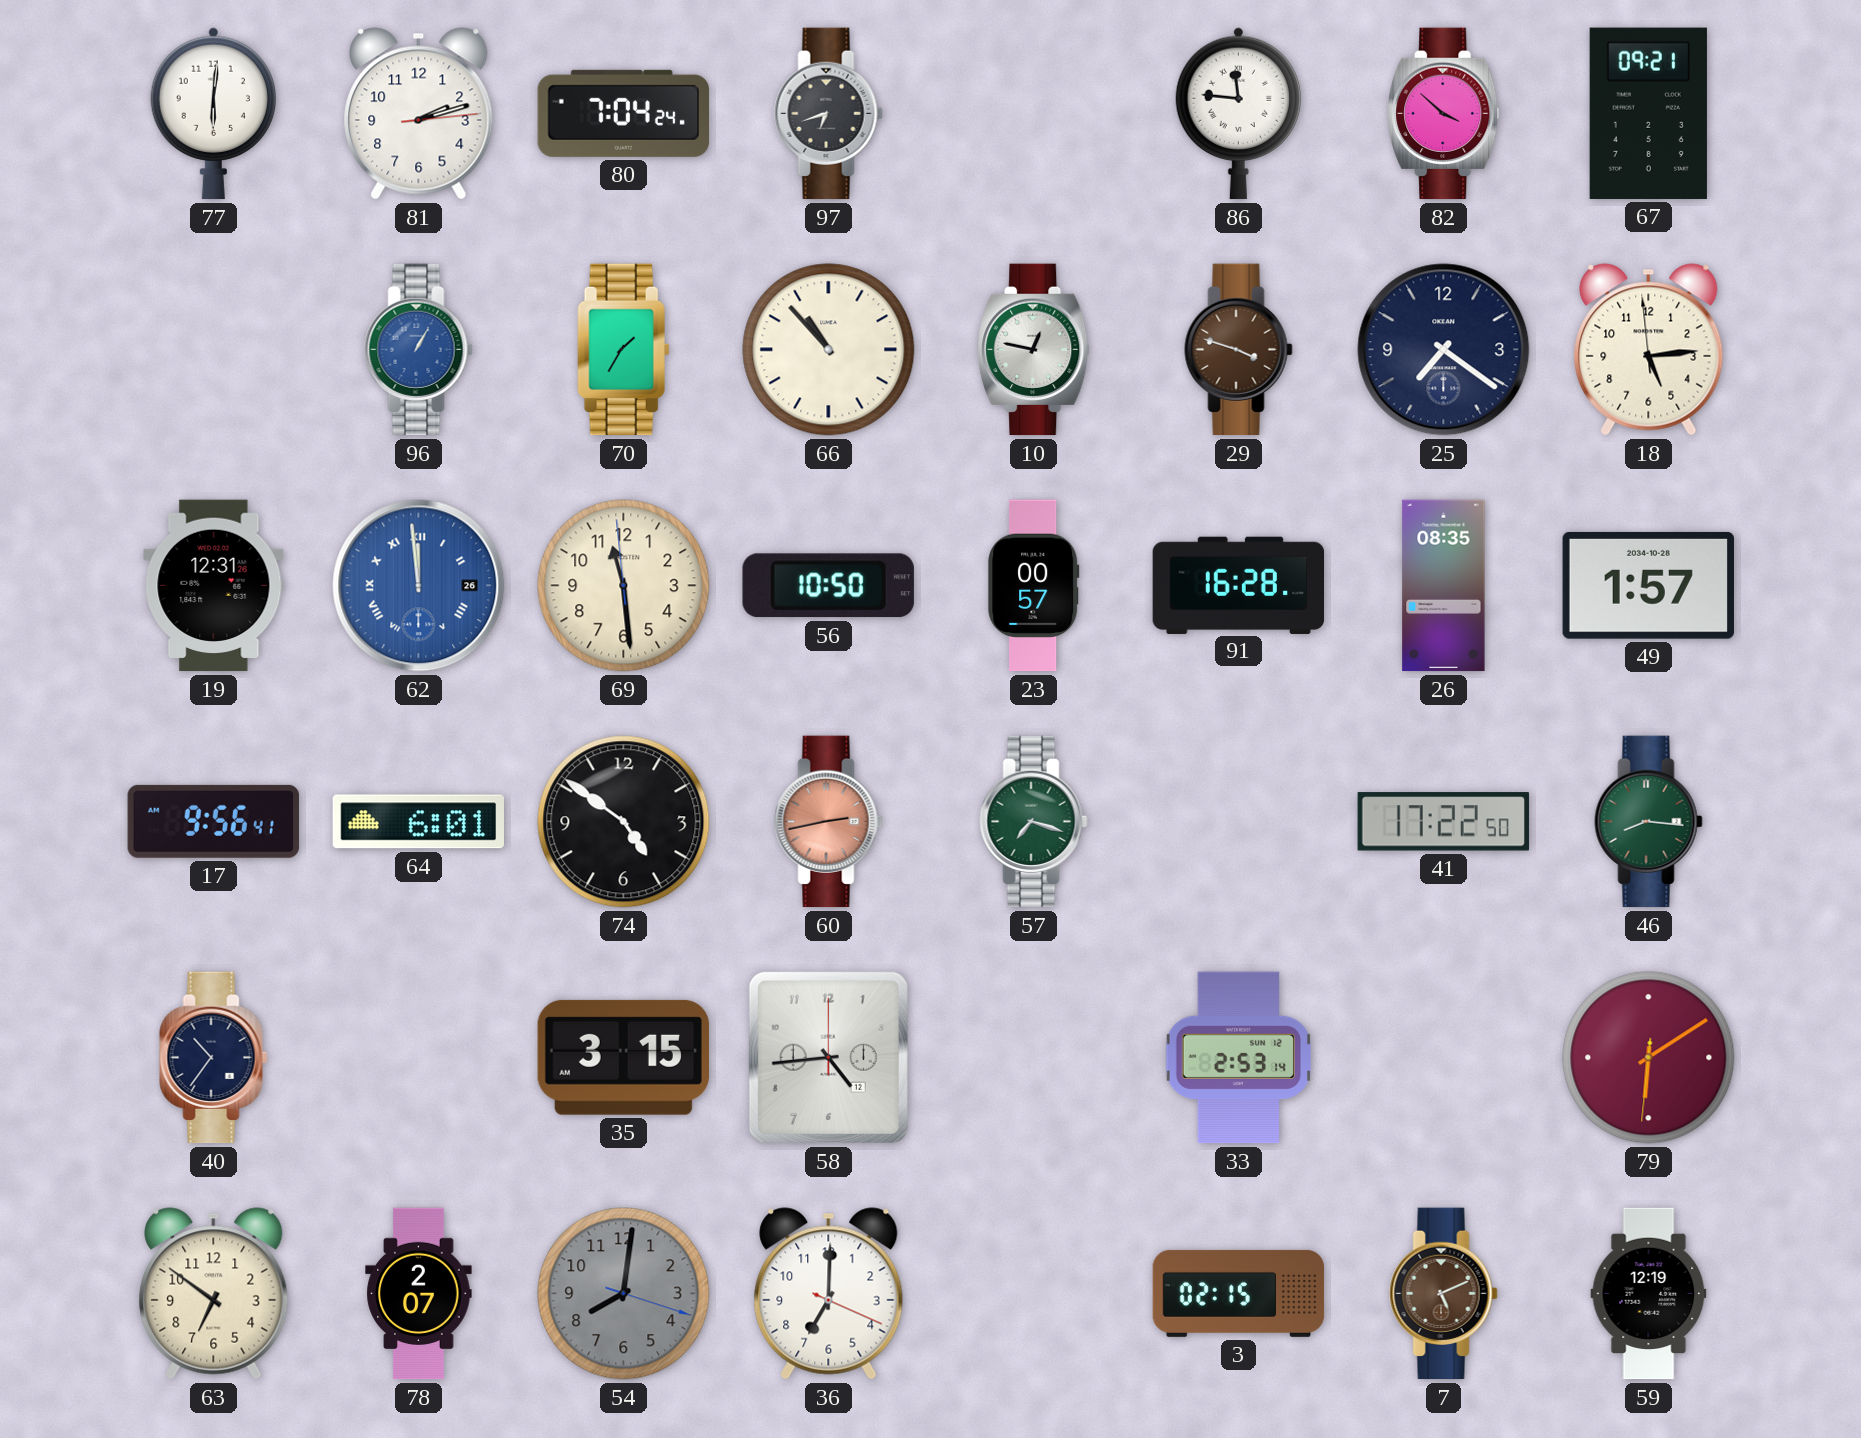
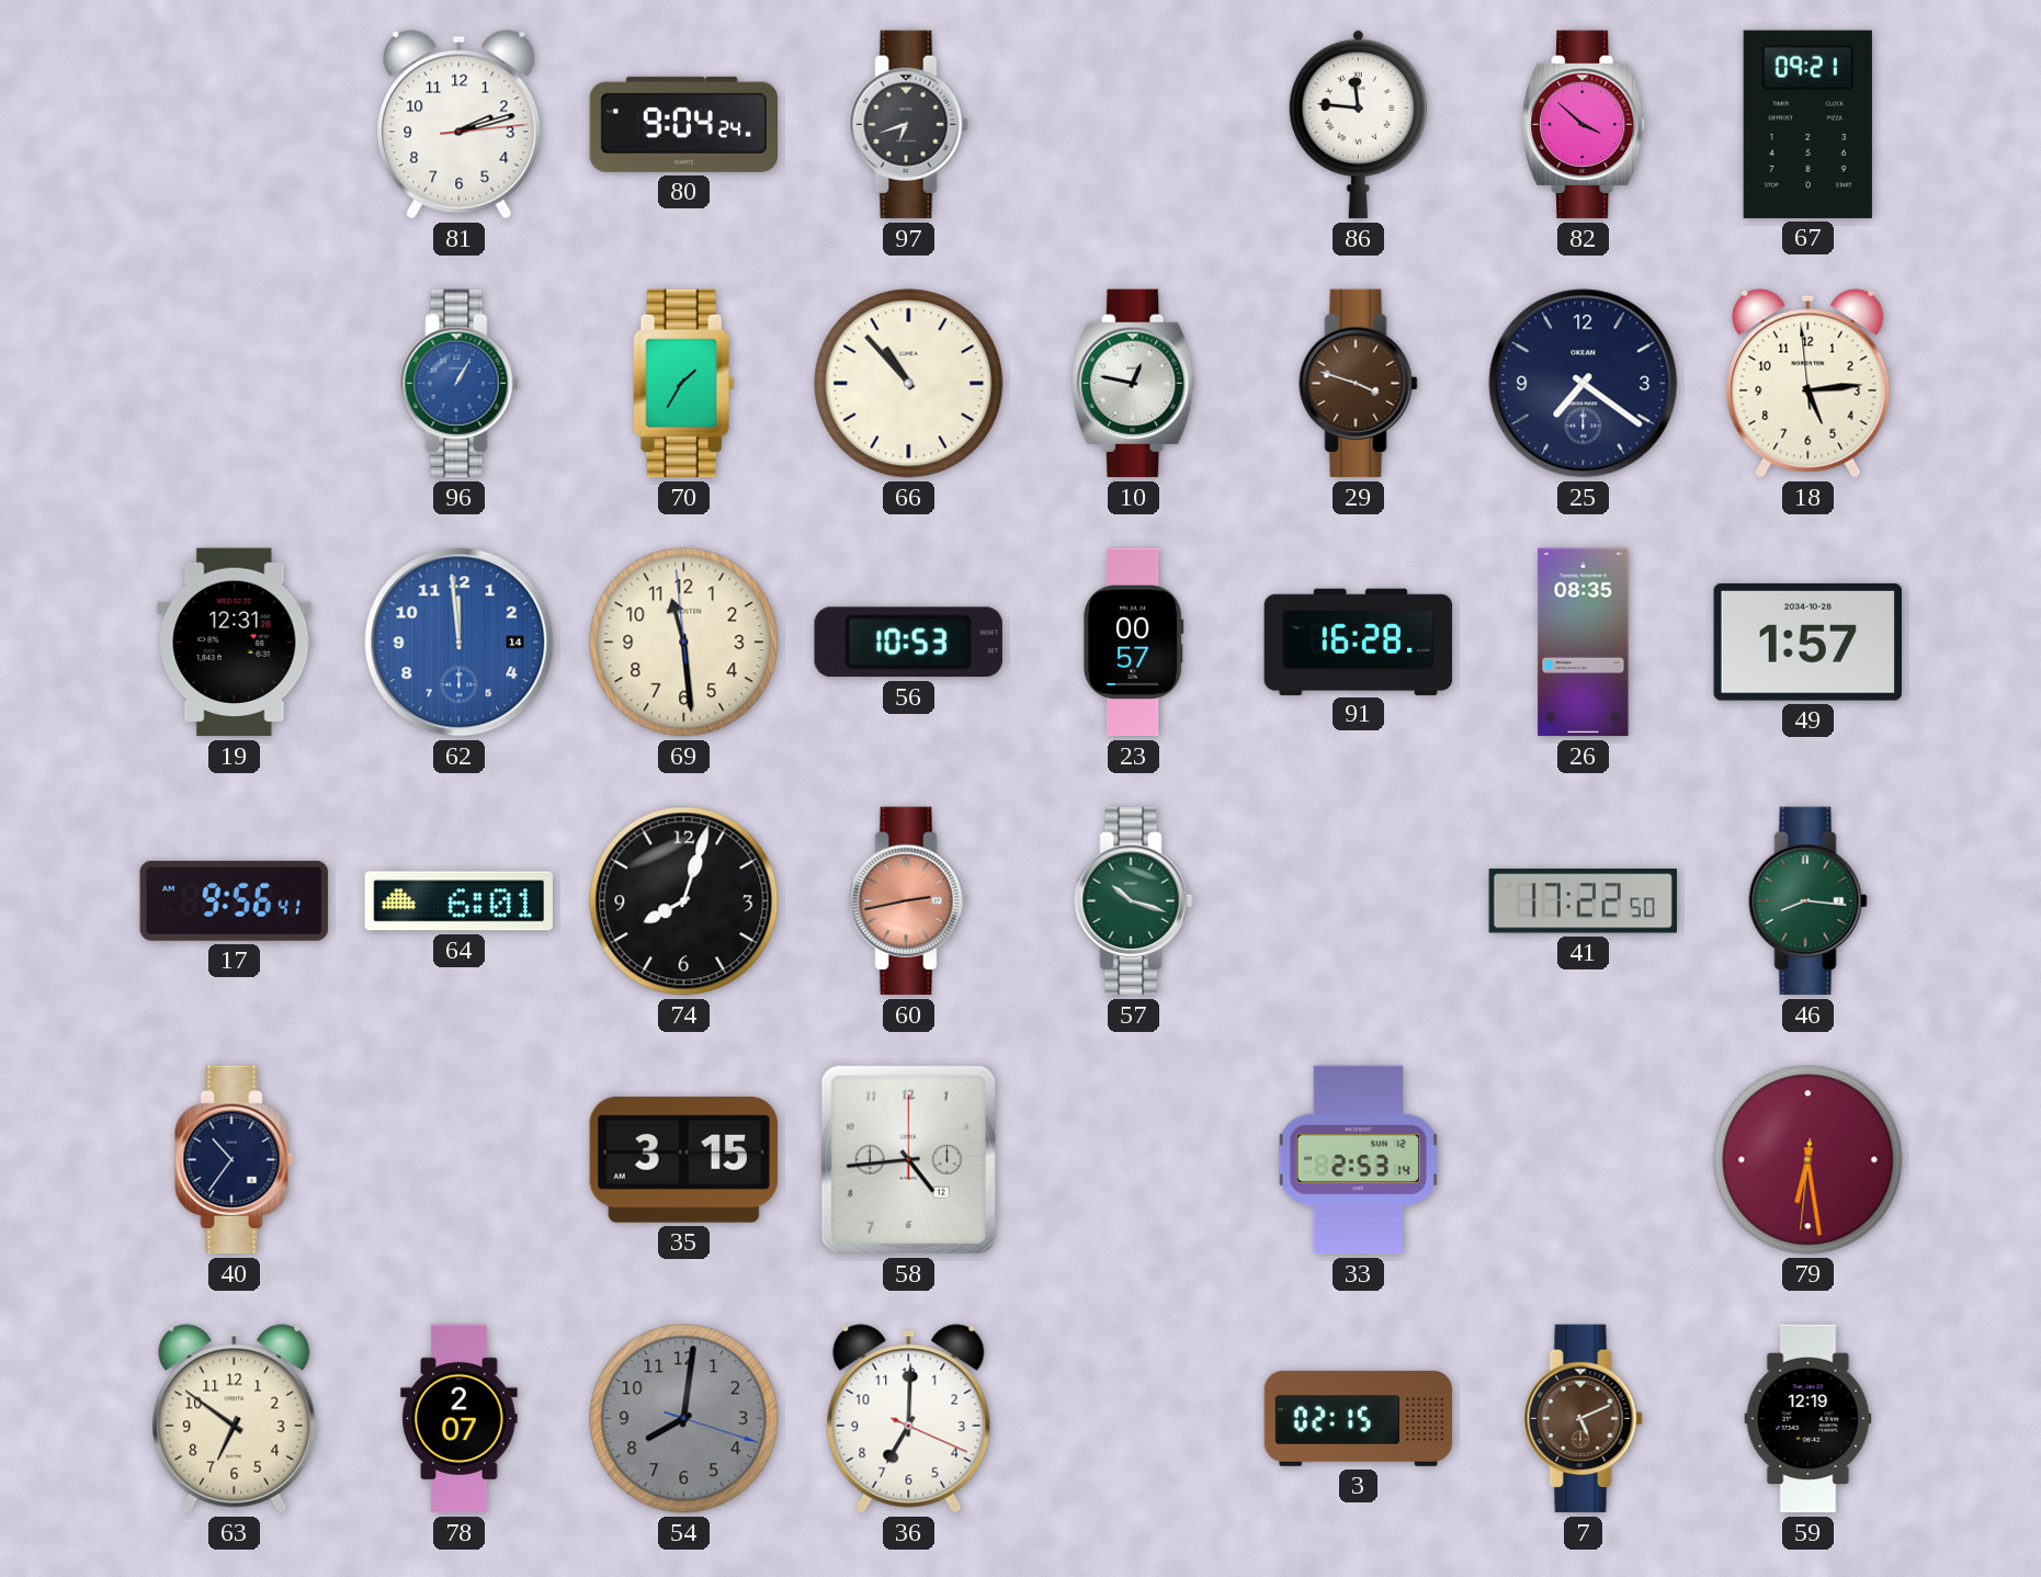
77: 6:01 -> none
80: 7:04 -> 9:04
62 date: 26 -> 14
62 numerals: Roman -> Arabic
56: 10:50 -> 10:53
74: 4:51 -> 8:03
57: 7:18 -> 10:18
79: 6:09 -> 6:28
